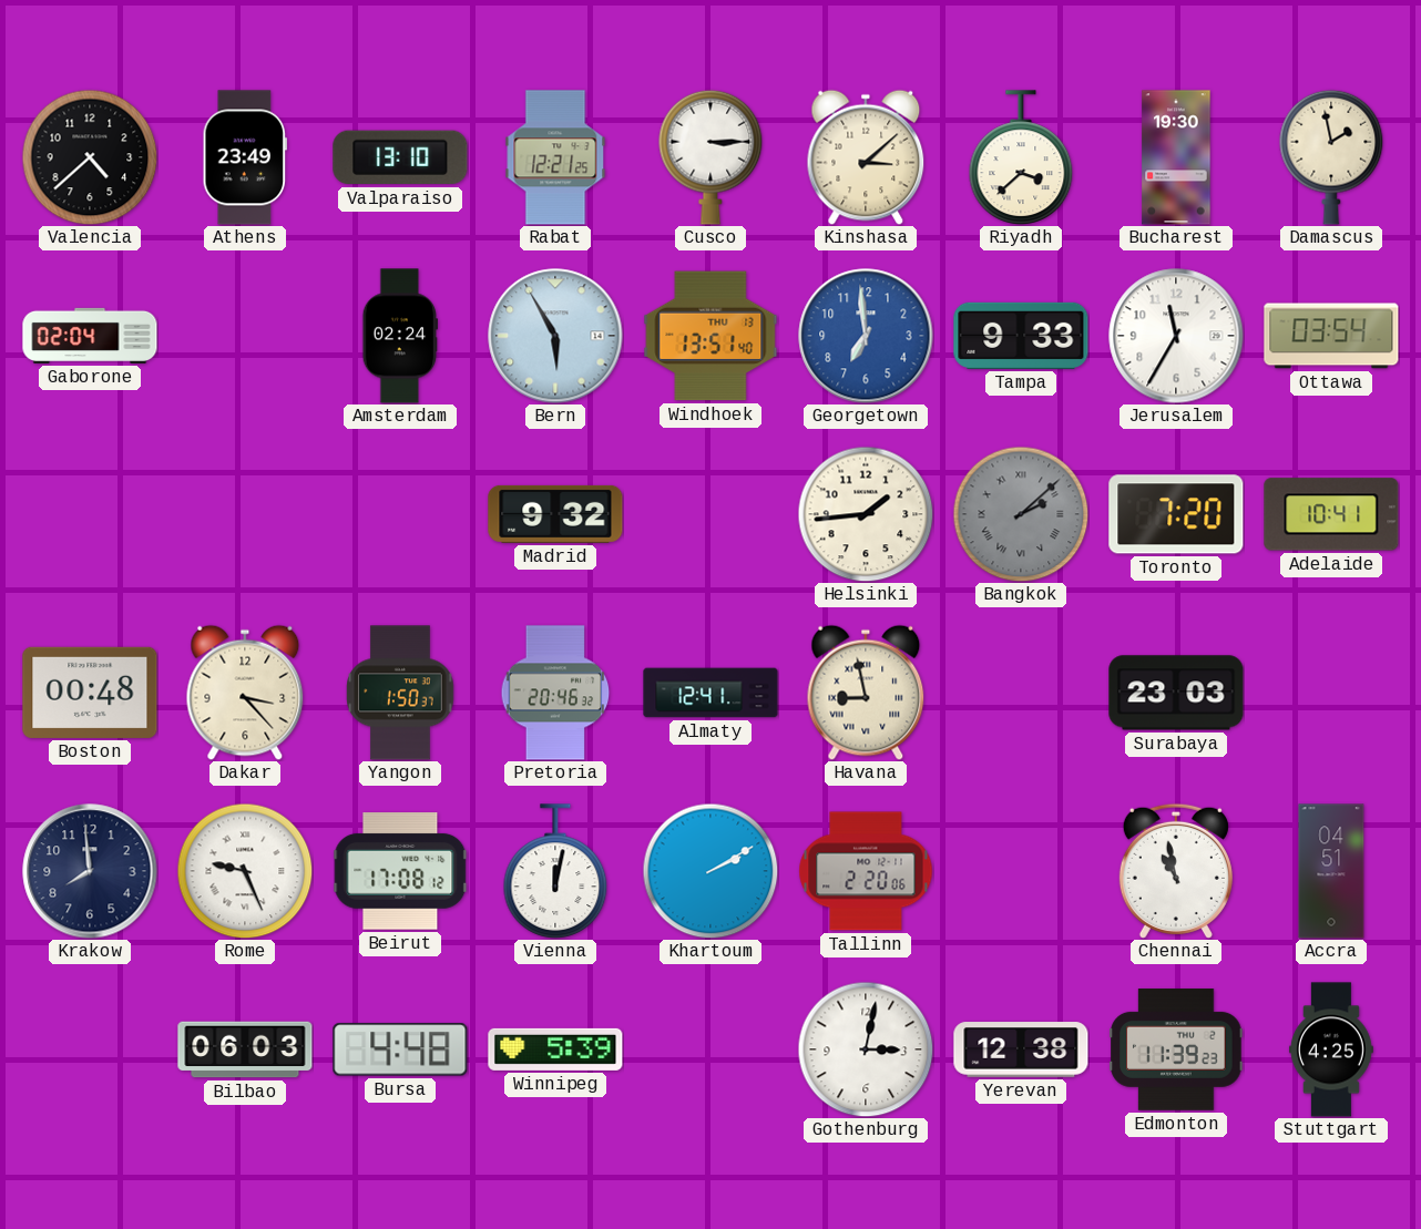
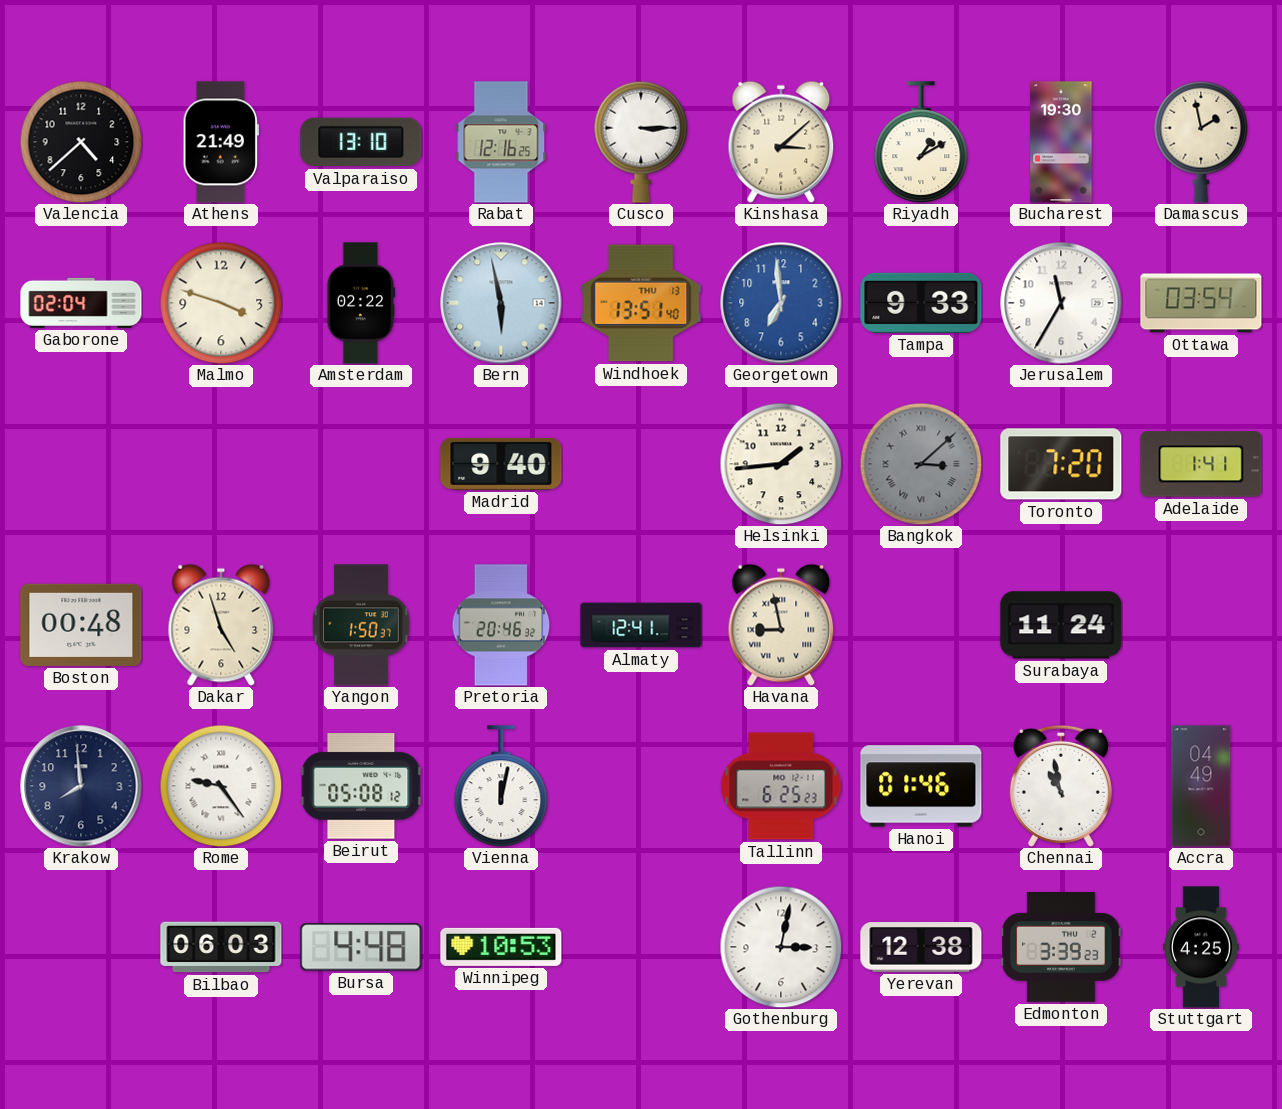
Athens: 23:49 -> 21:49
Rabat: 12:21 -> 12:16
Riyadh: 3:38 -> 1:10
Malmo: none -> 3:48
Amsterdam: 02:24 -> 02:22
Bern: 5:55 -> 5:58
Madrid: 9:32 -> 9:40
Bangkok: 2:08 -> 3:08
Adelaide: 10:41 -> 1:41
Dakar: 3:23 -> 4:57
Surabaya: 23:03 -> 11:24
Rome: 9:26 -> 9:24
Beirut: 17:08 -> 05:08
Khartoum: 2:10 -> none
Tallinn: 2:20 -> 6:25
Hanoi: none -> 01:46
Accra: 04:51 -> 04:49
Winnipeg: 5:39 -> 10:53
Edmonton: 11:39 -> 3:39
